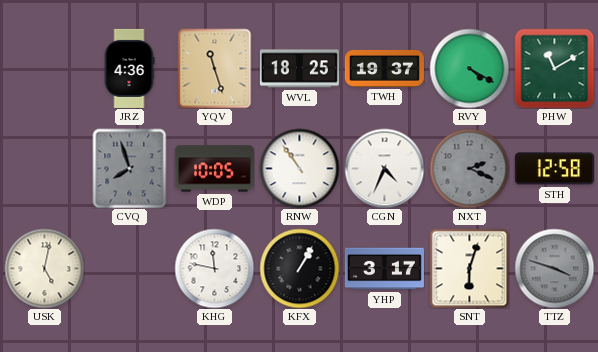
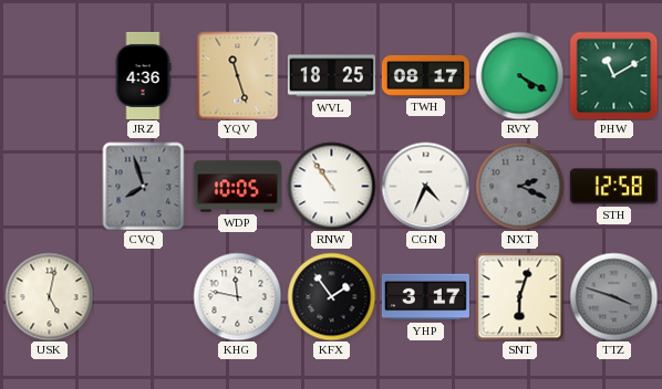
TWH: 19:37 -> 08:17
KFX: 1:05 -> 1:54
